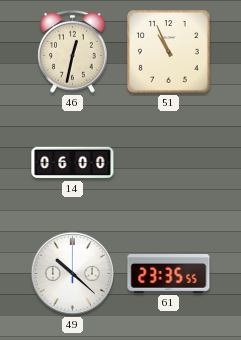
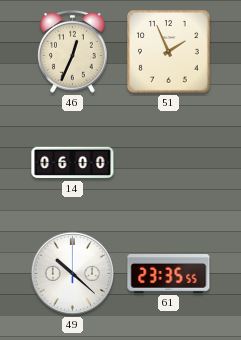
46: 12:32 -> 12:34
51: 10:56 -> 1:56
